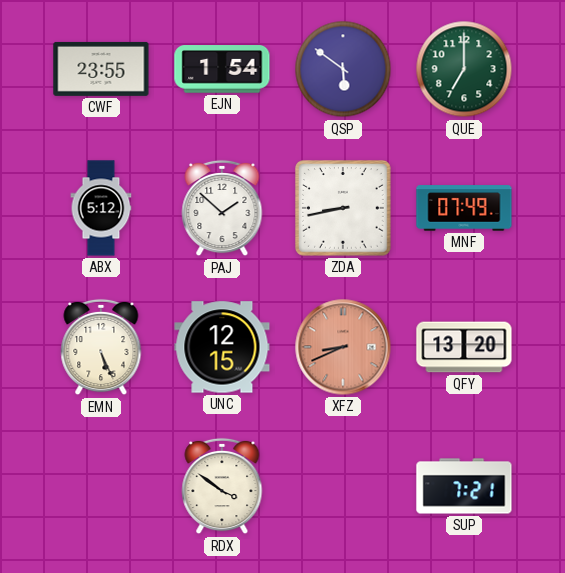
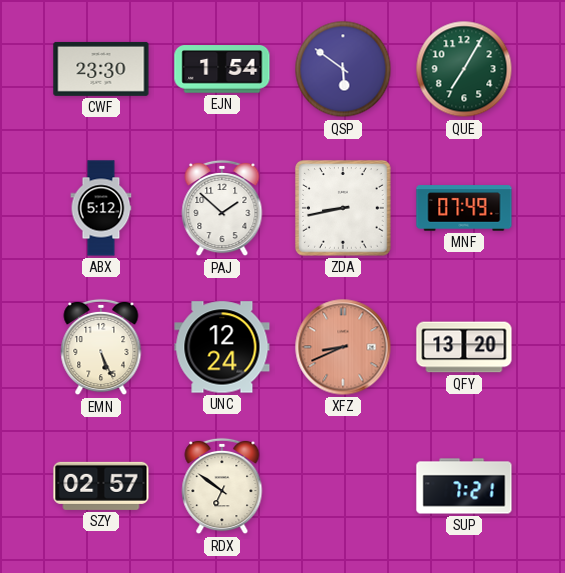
CWF: 23:55 -> 23:30
QUE: 7:00 -> 7:05
UNC: 12:15 -> 12:24
SZY: none -> 02:57
RDX: 3:51 -> 6:51
